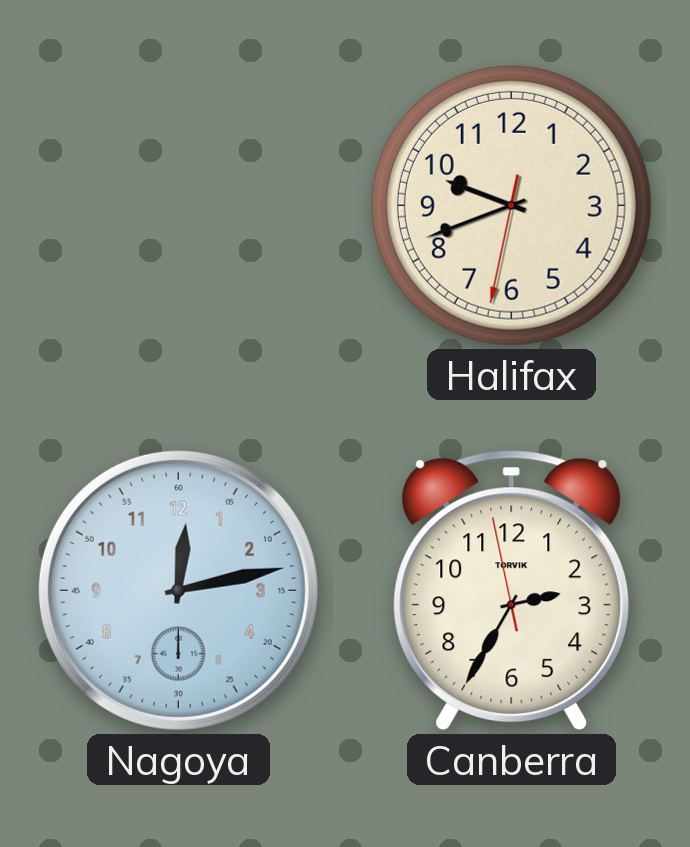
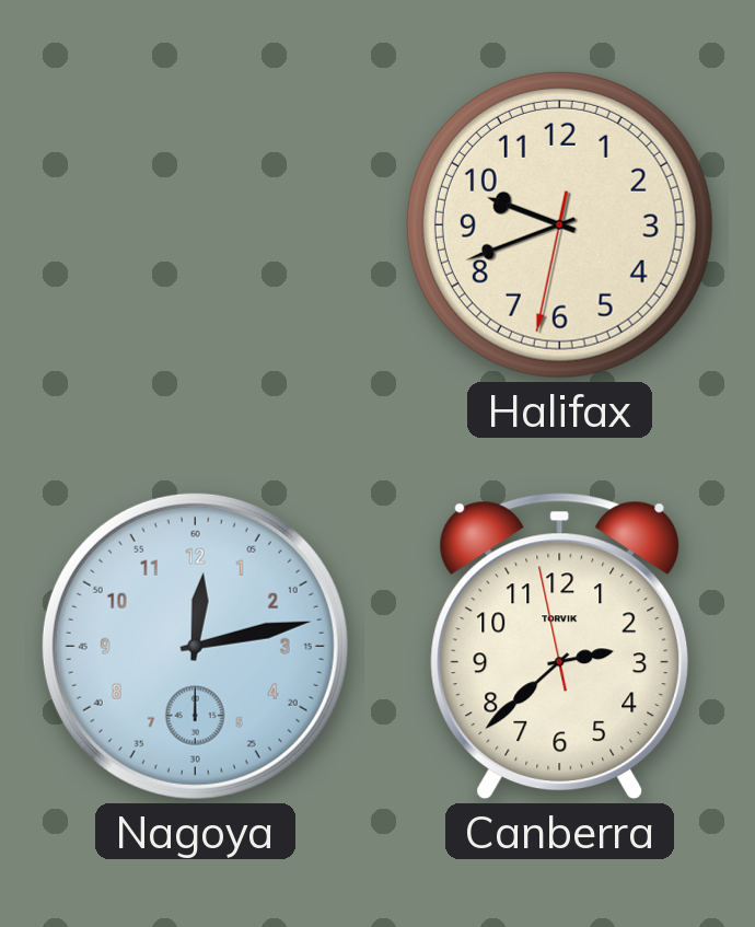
Canberra: 2:34 -> 2:37
